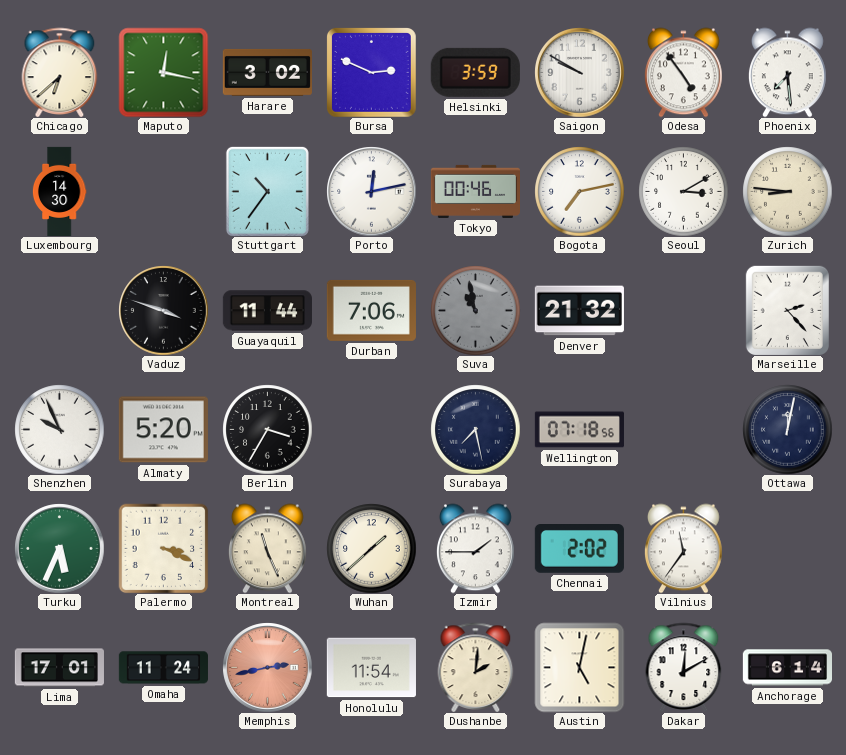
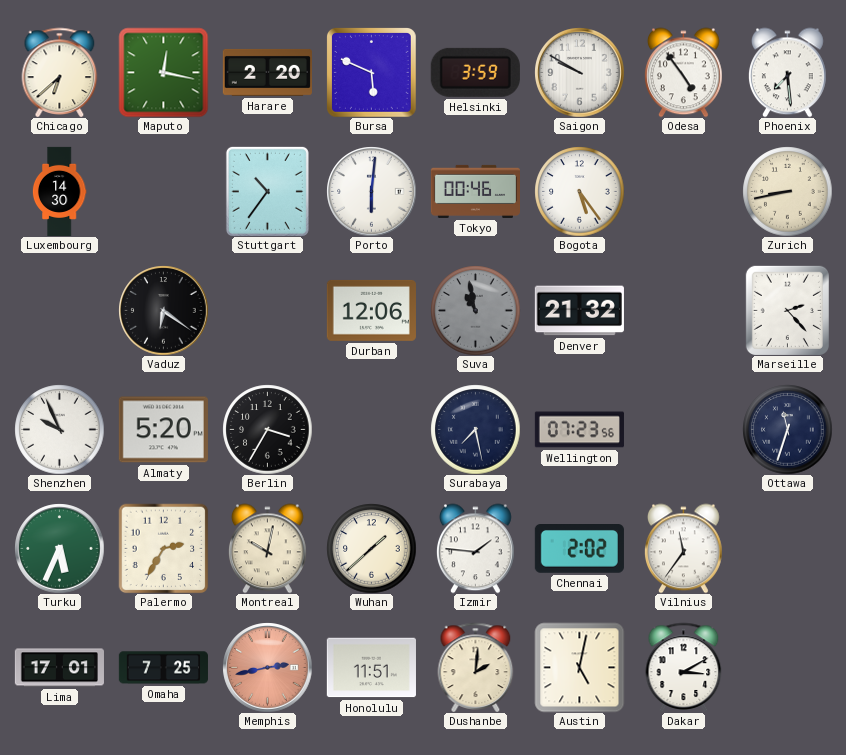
Harare: 3:02 -> 2:20
Bursa: 2:49 -> 5:49
Porto: 12:13 -> 6:01
Bogota: 7:13 -> 5:24
Seoul: 3:10 -> none
Zurich: 8:46 -> 8:43
Vaduz: 3:48 -> 6:21
Guayaquil: 11:44 -> none
Durban: 7:06 -> 12:06
Wellington: 07:18 -> 07:23
Ottawa: 12:02 -> 11:33
Palermo: 3:19 -> 2:35
Montreal: 11:26 -> 10:02
Izmir: 1:45 -> 1:46
Omaha: 11:24 -> 7:25
Honolulu: 11:54 -> 11:51
Dakar: 12:10 -> 3:10
Anchorage: 6:14 -> none
